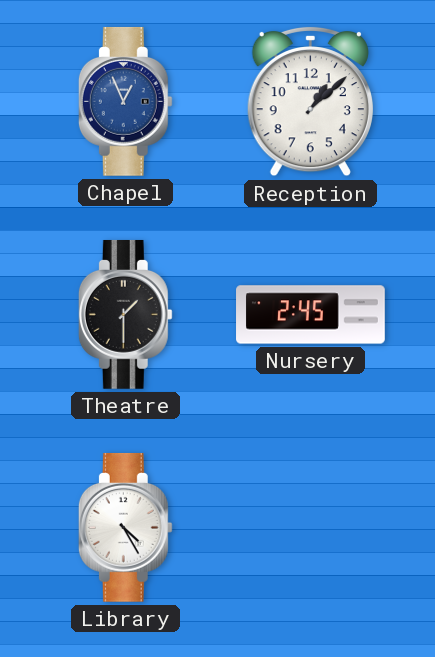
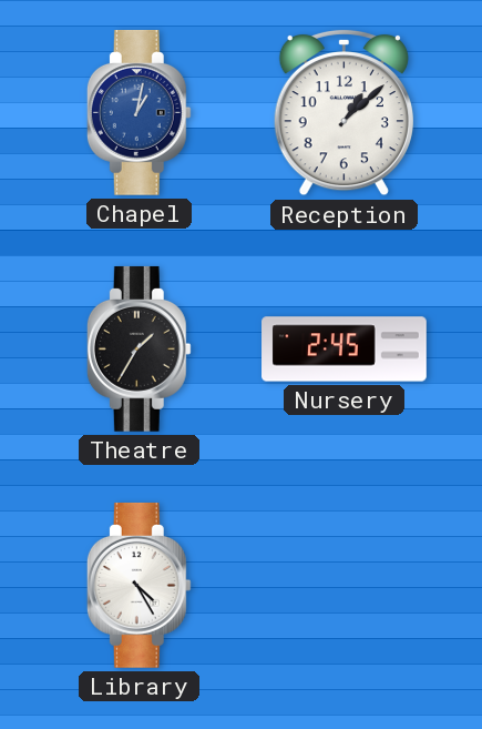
Chapel: 12:56 -> 1:02
Theatre: 1:30 -> 1:35
